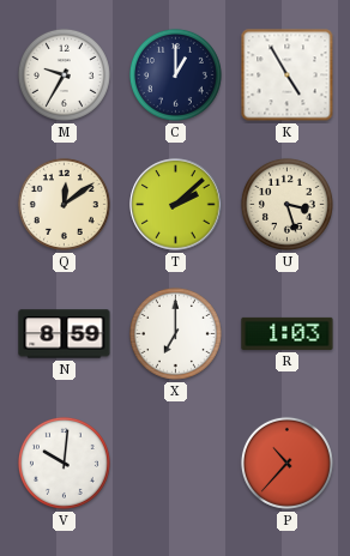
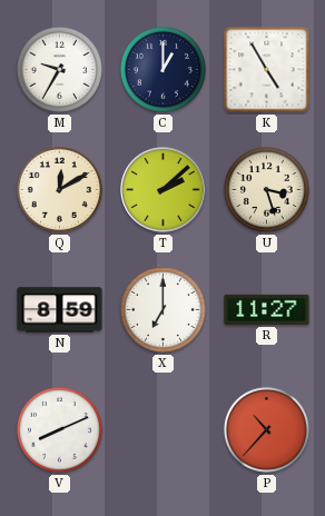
Q: 12:09 -> 12:10
R: 1:03 -> 11:27
V: 10:01 -> 8:11
